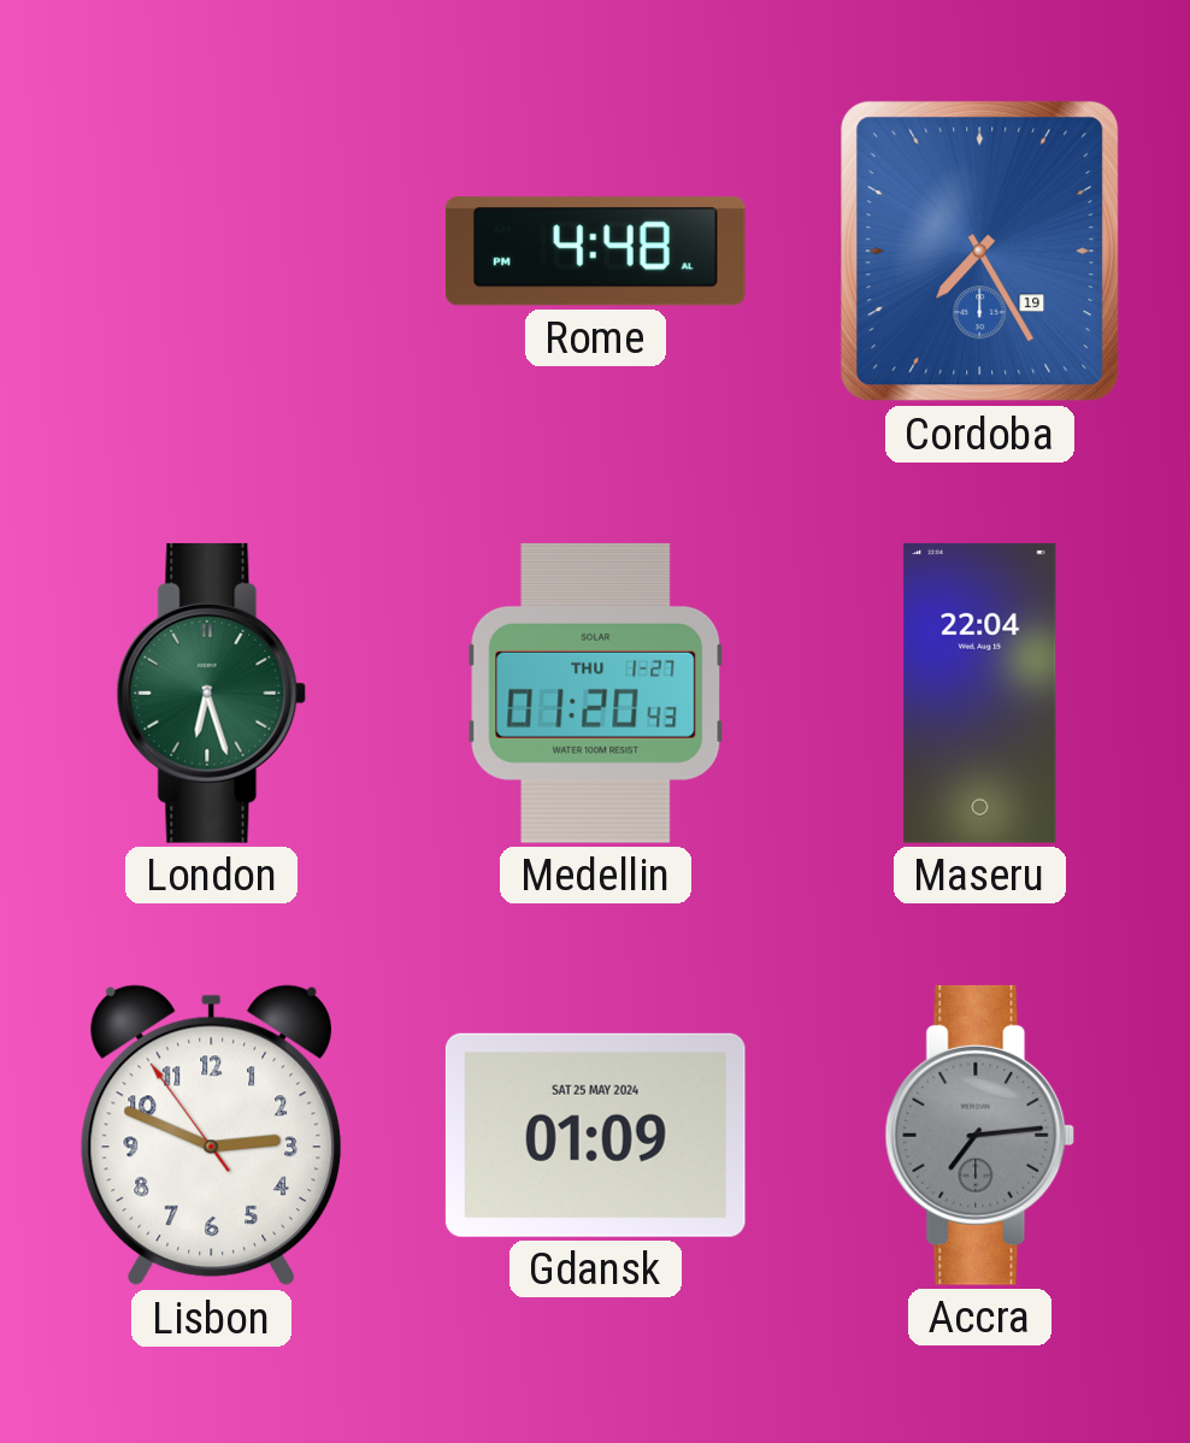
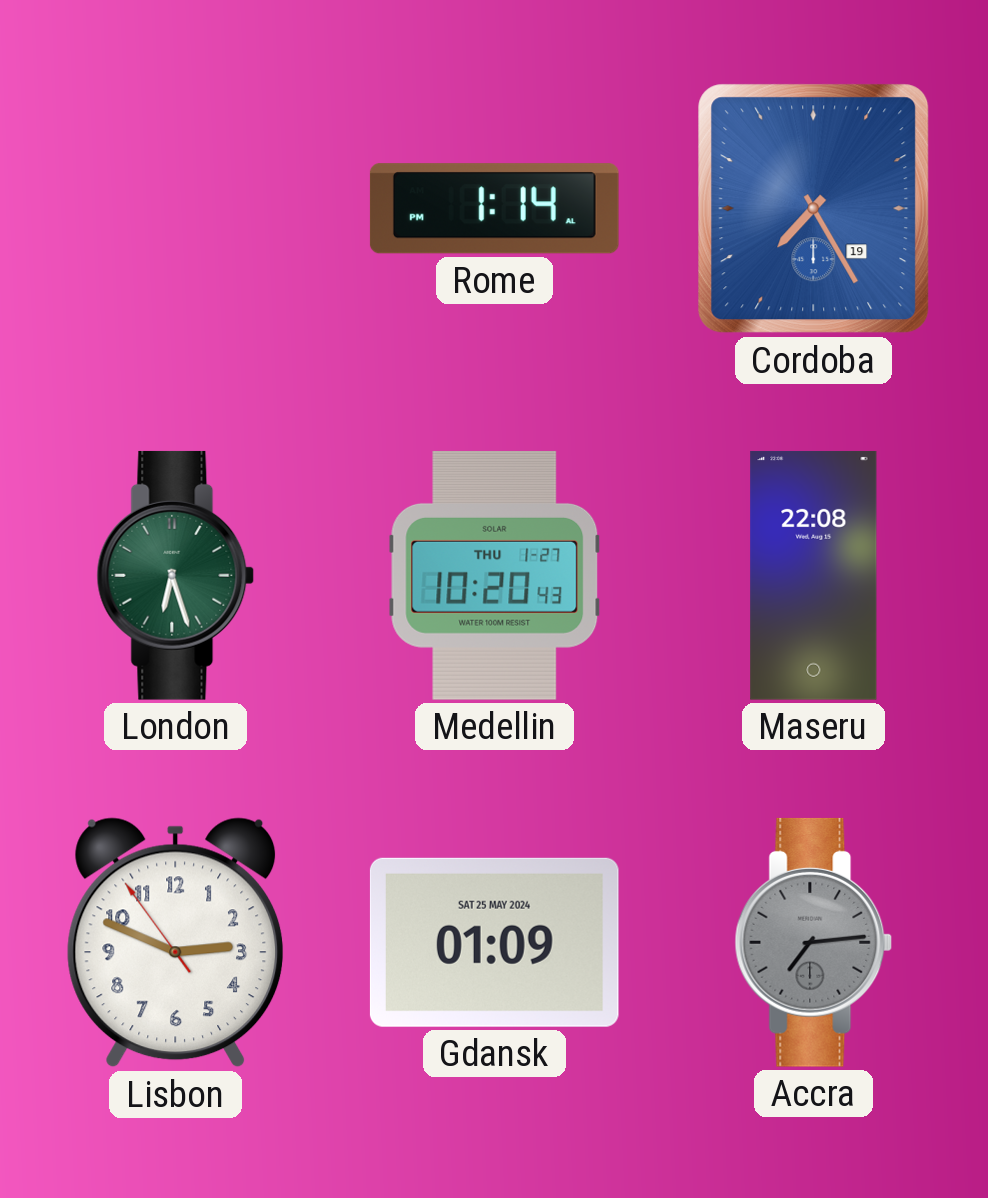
Rome: 4:48 -> 1:14
Medellin: 01:20 -> 10:20
Maseru: 22:04 -> 22:08
